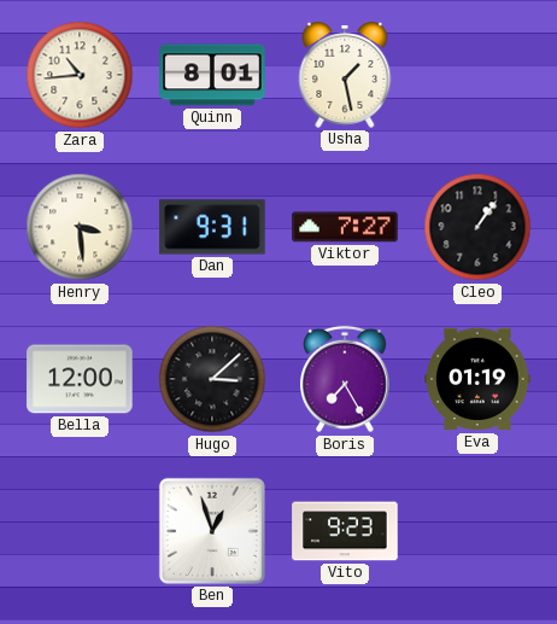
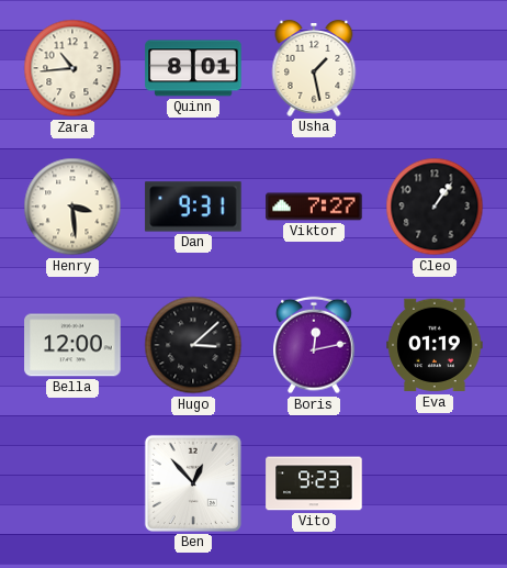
Boris: 7:25 -> 12:13
Ben: 12:57 -> 12:53
